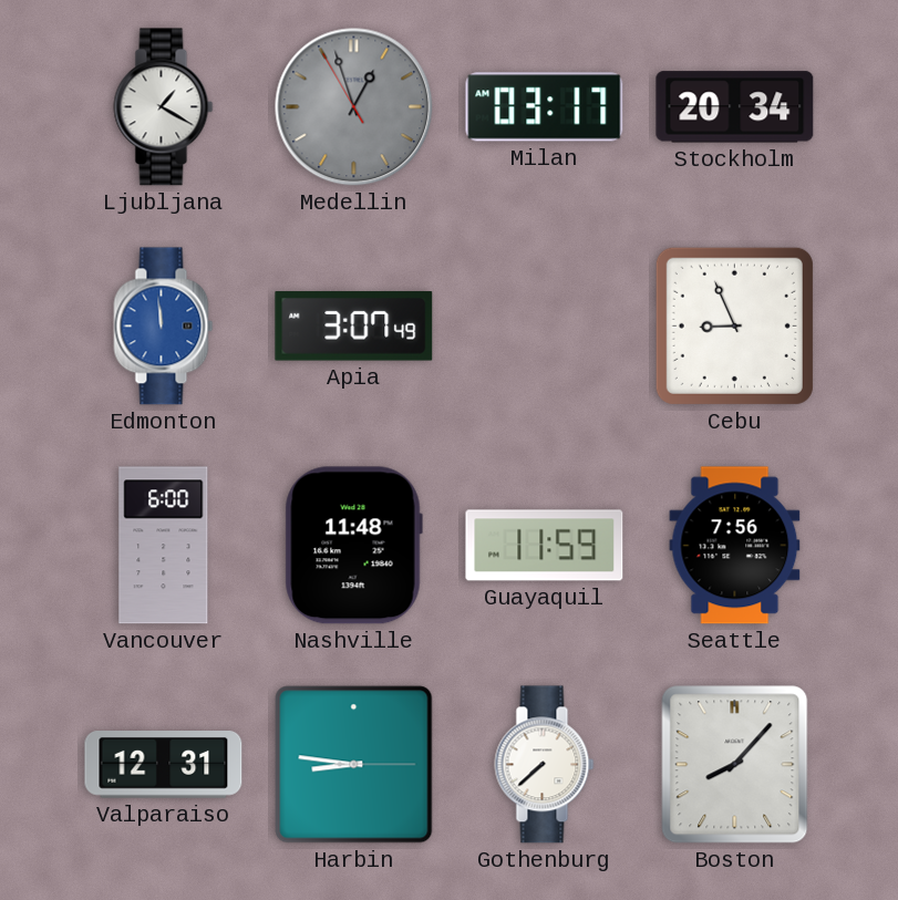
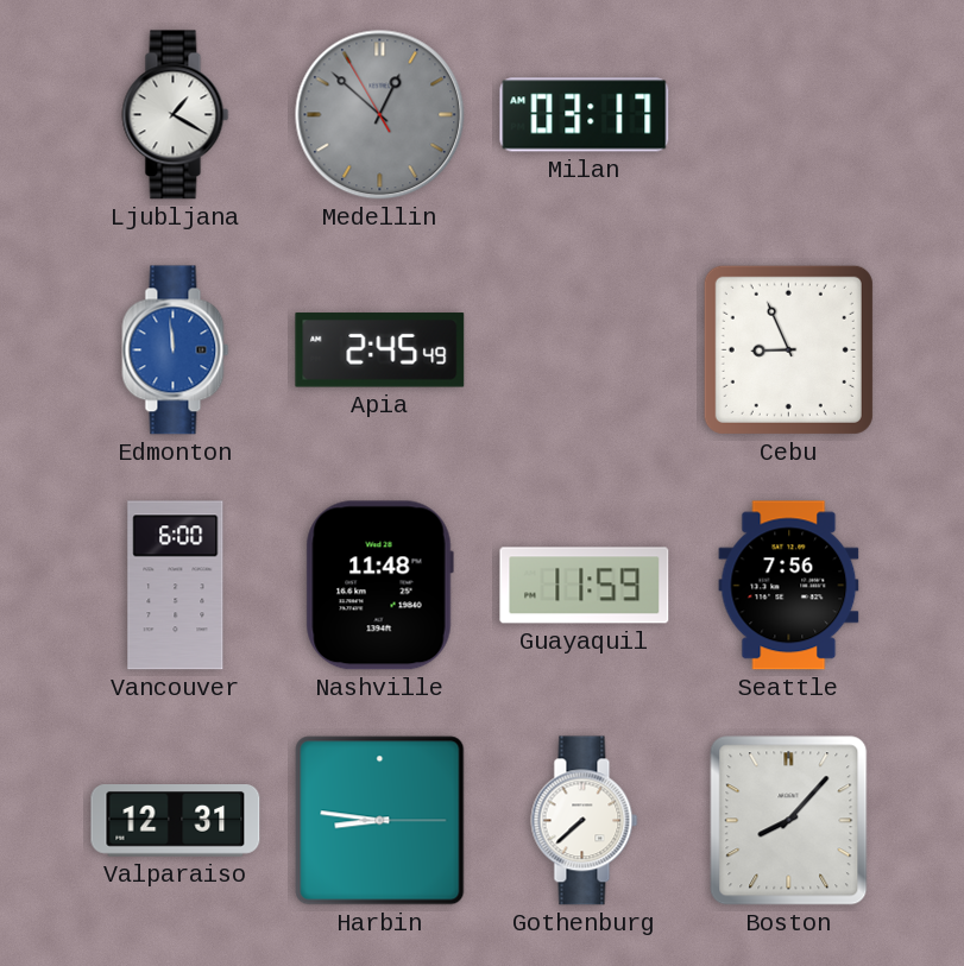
Medellin: 12:56 -> 12:51
Stockholm: 20:34 -> none
Apia: 3:07 -> 2:45
